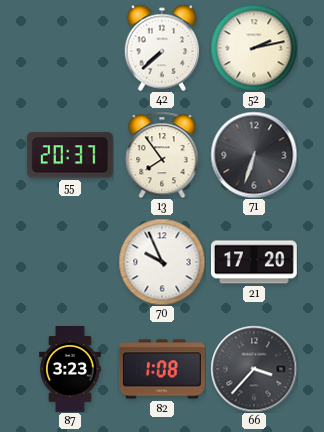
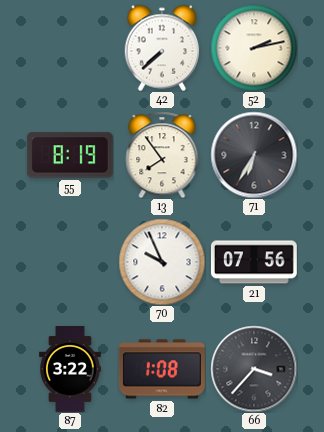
55: 20:37 -> 8:19
71: 6:33 -> 6:35
21: 17:20 -> 07:56
87: 3:23 -> 3:22
